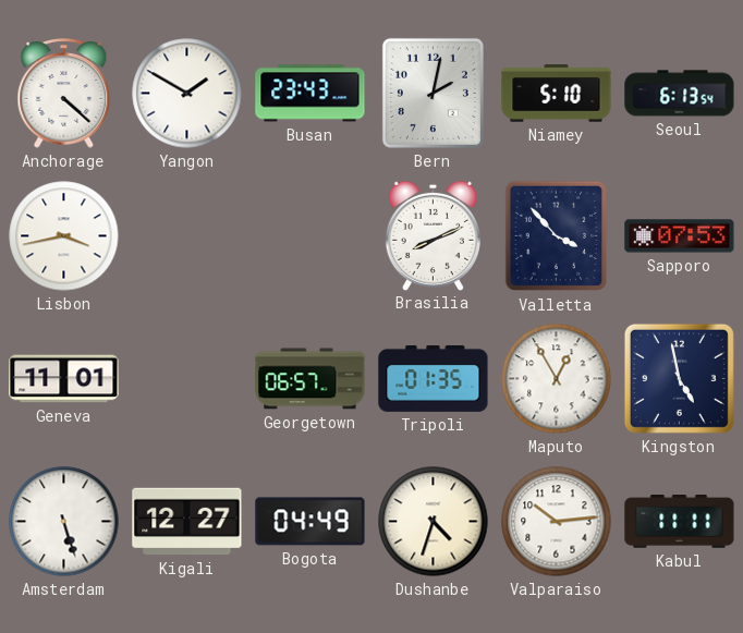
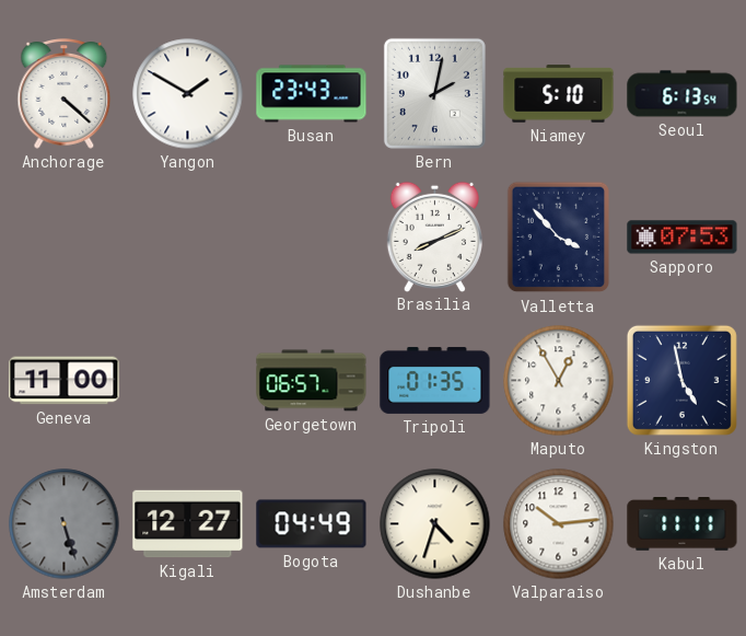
Lisbon: 3:43 -> none
Geneva: 11:01 -> 11:00
Amsterdam dial: white -> grey
